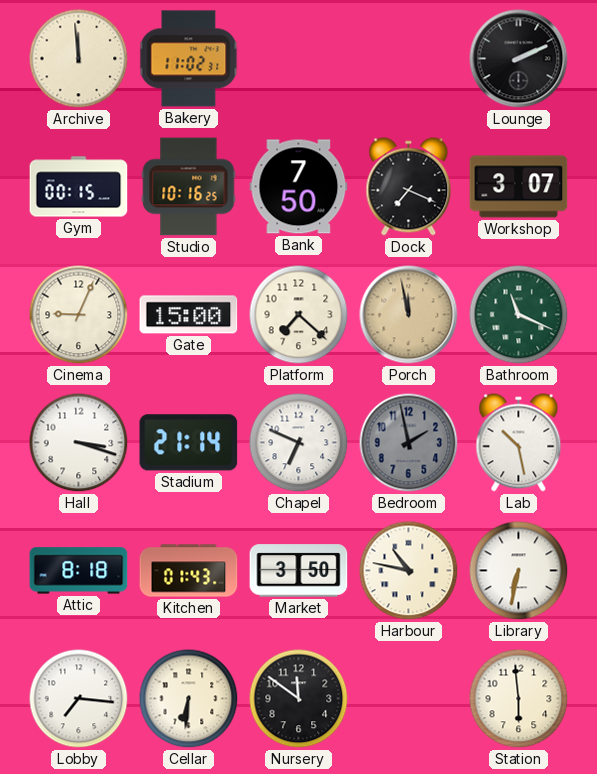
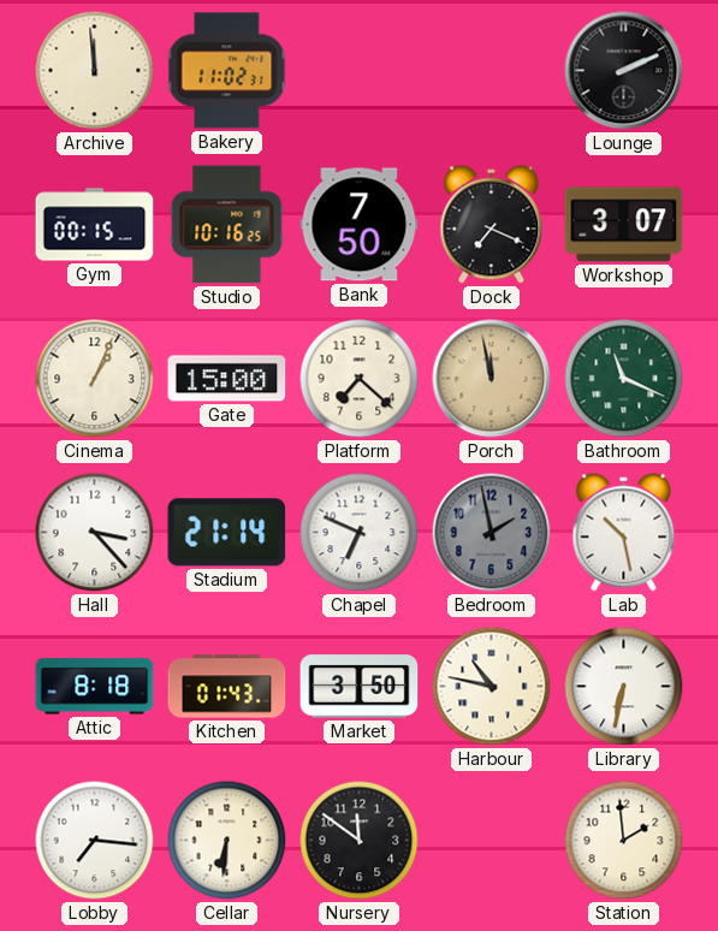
Cinema: 9:04 -> 1:04
Hall: 3:18 -> 3:23
Station: 5:59 -> 1:59
